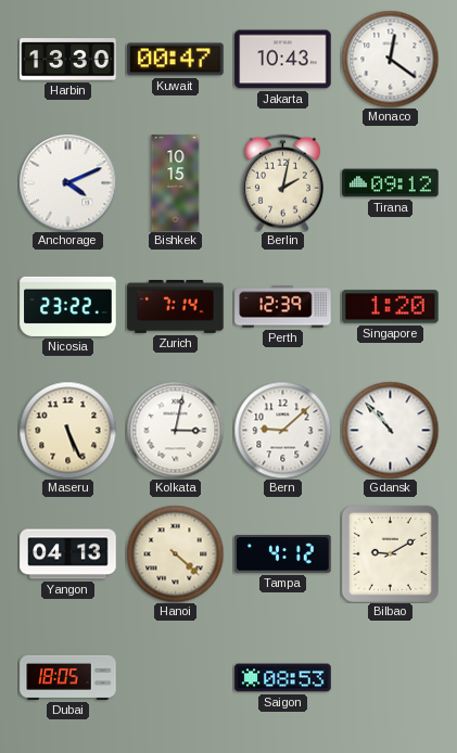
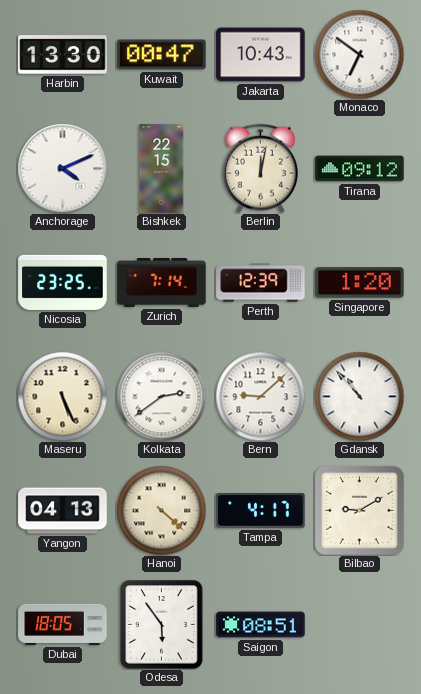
Monaco: 12:21 -> 6:51
Bishkek: 10:15 -> 22:15
Berlin: 2:02 -> 12:02
Nicosia: 23:22 -> 23:25
Kolkata: 3:02 -> 2:39
Tampa: 4:12 -> 4:17
Odesa: none -> 5:54
Saigon: 08:53 -> 08:51
